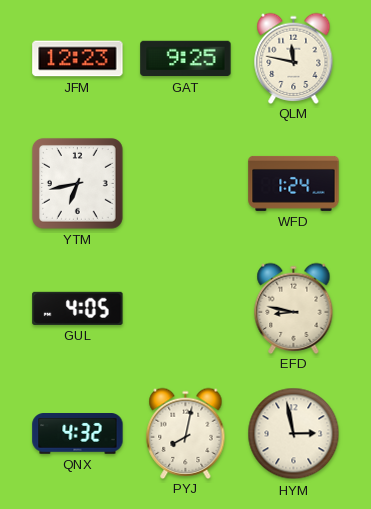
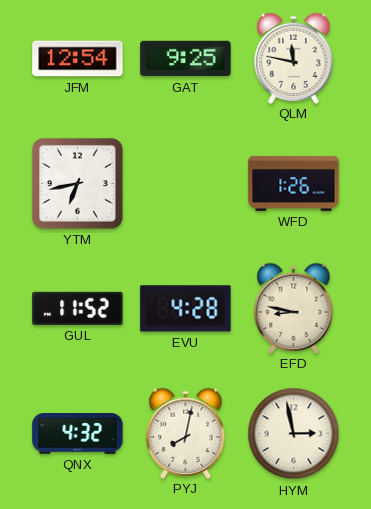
JFM: 12:23 -> 12:54
WFD: 1:24 -> 1:26
GUL: 4:05 -> 11:52
EVU: none -> 4:28
